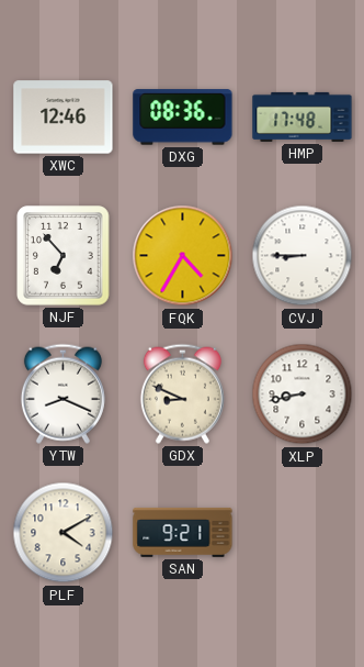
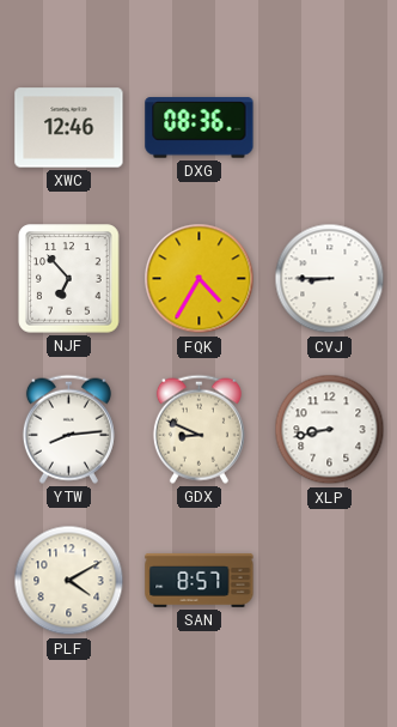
HMP: 17:48 -> none
YTW: 8:19 -> 8:14
SAN: 9:21 -> 8:57
